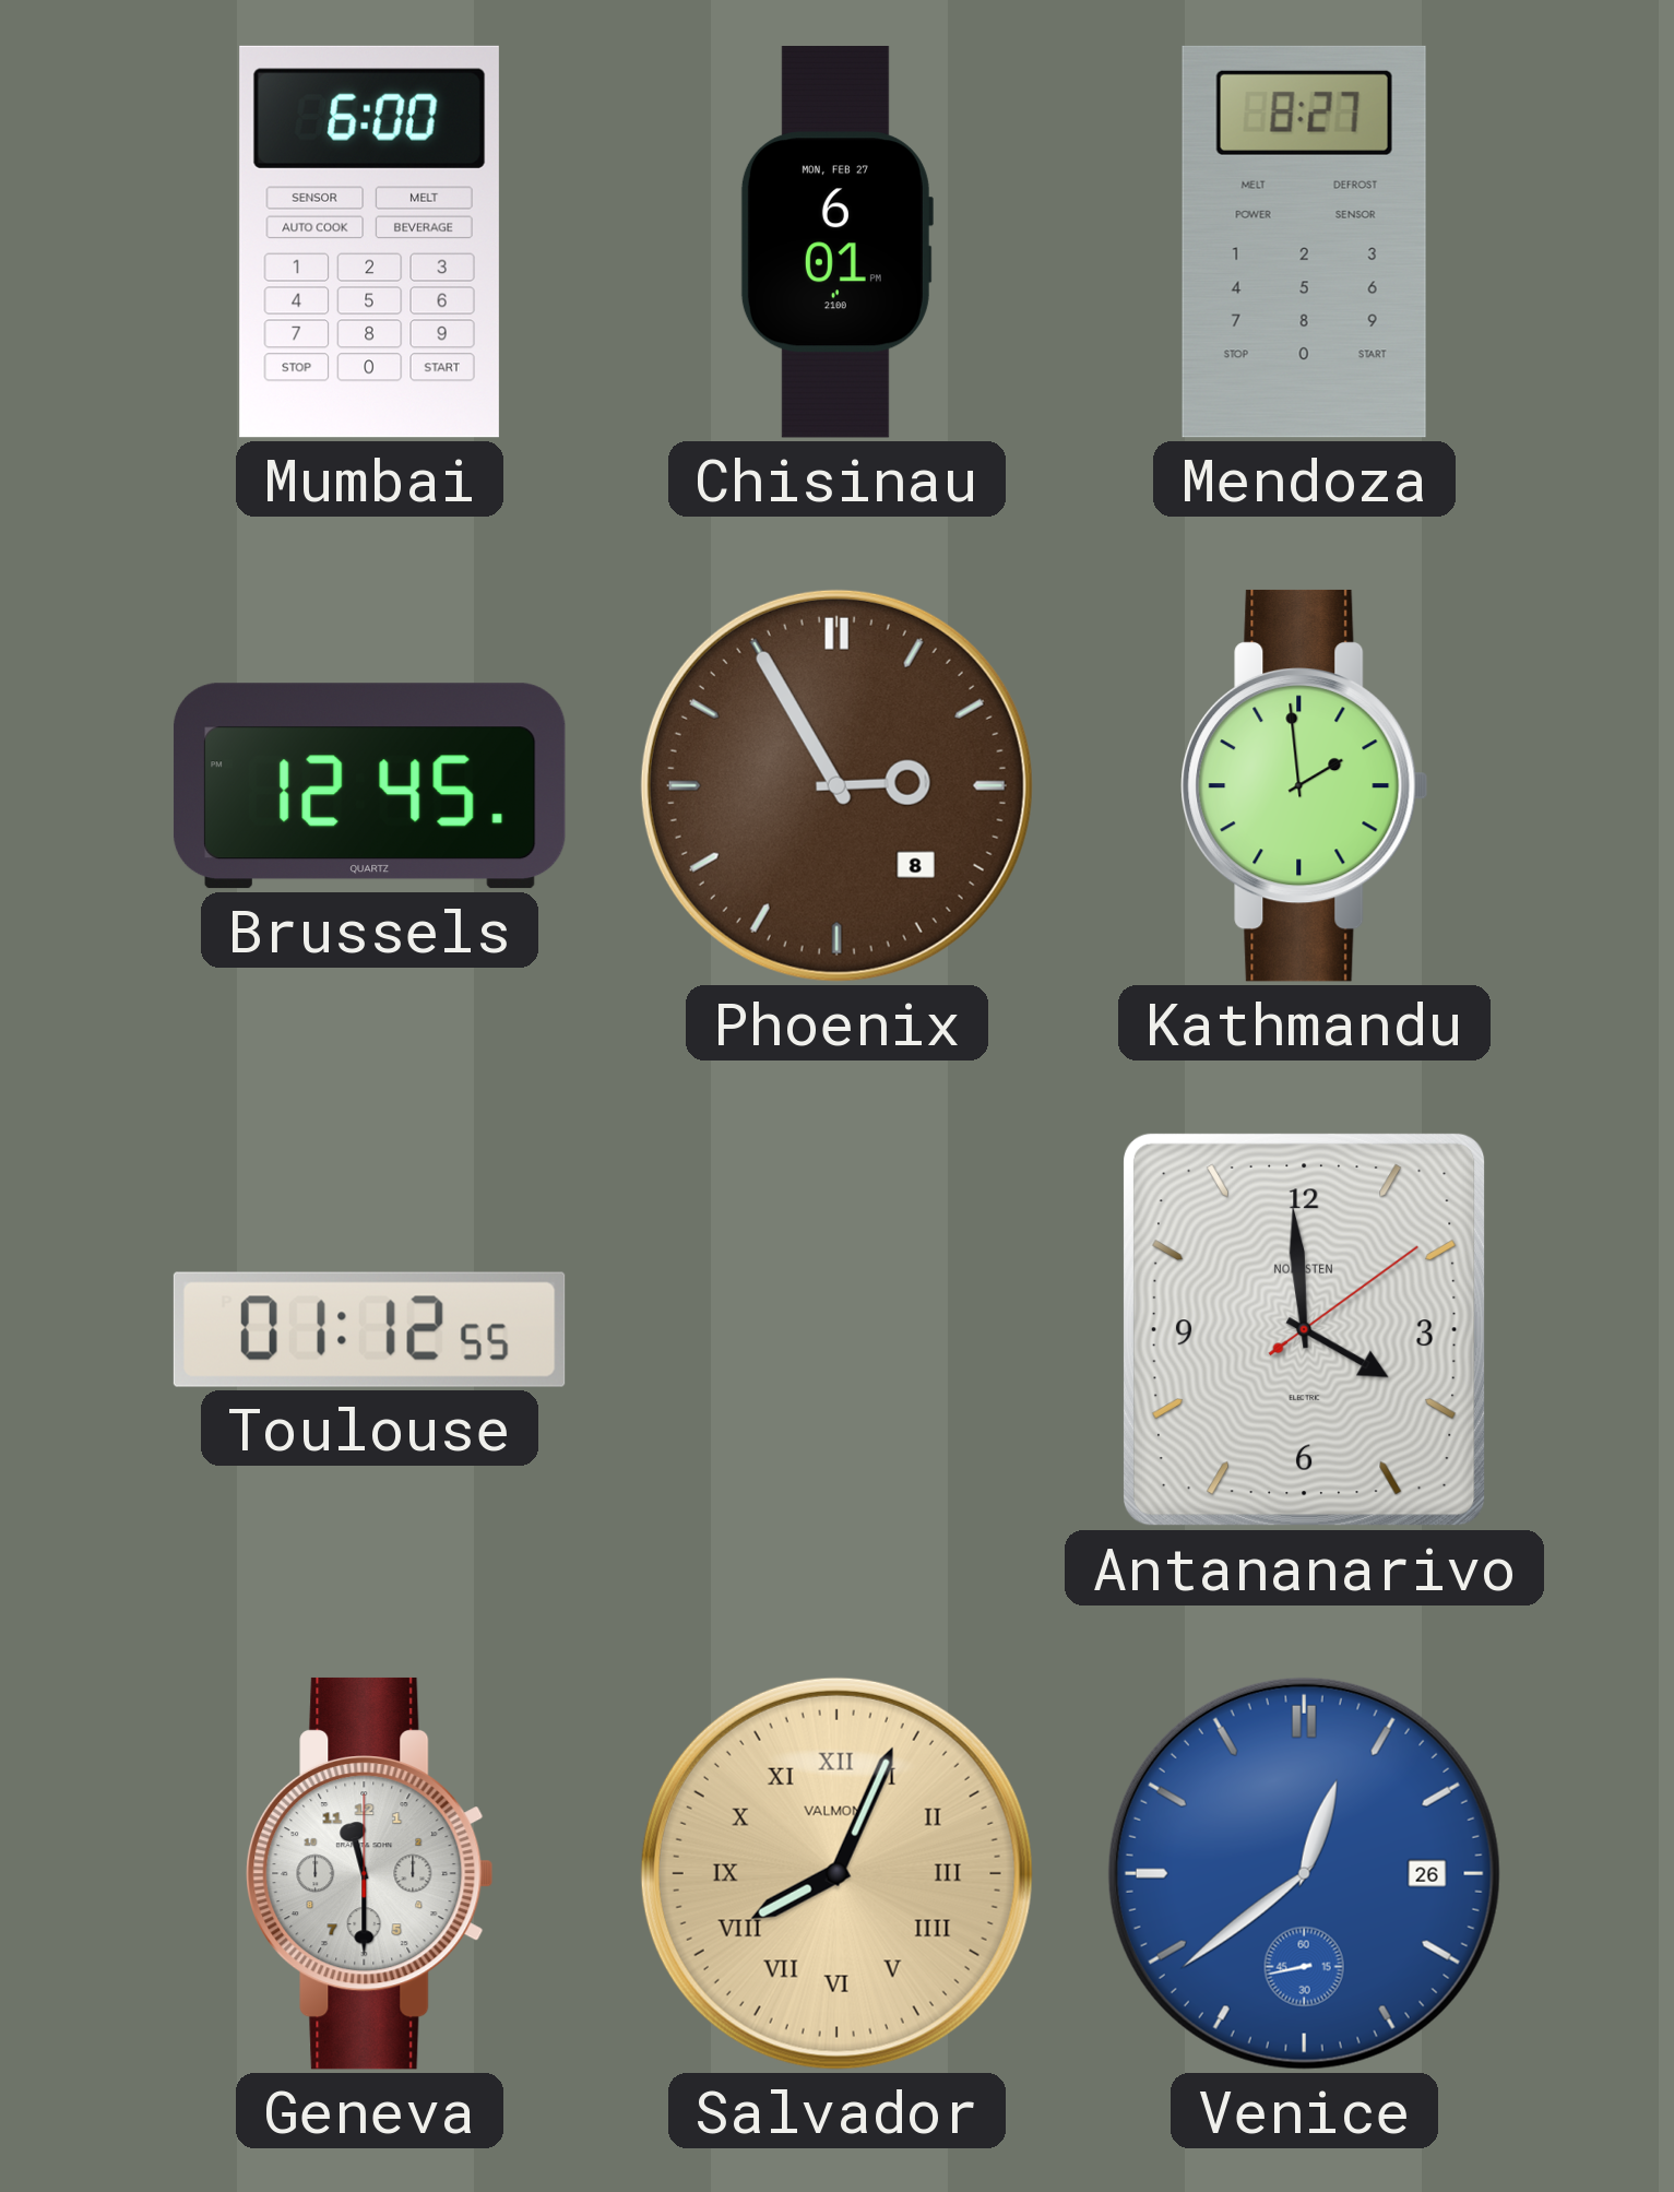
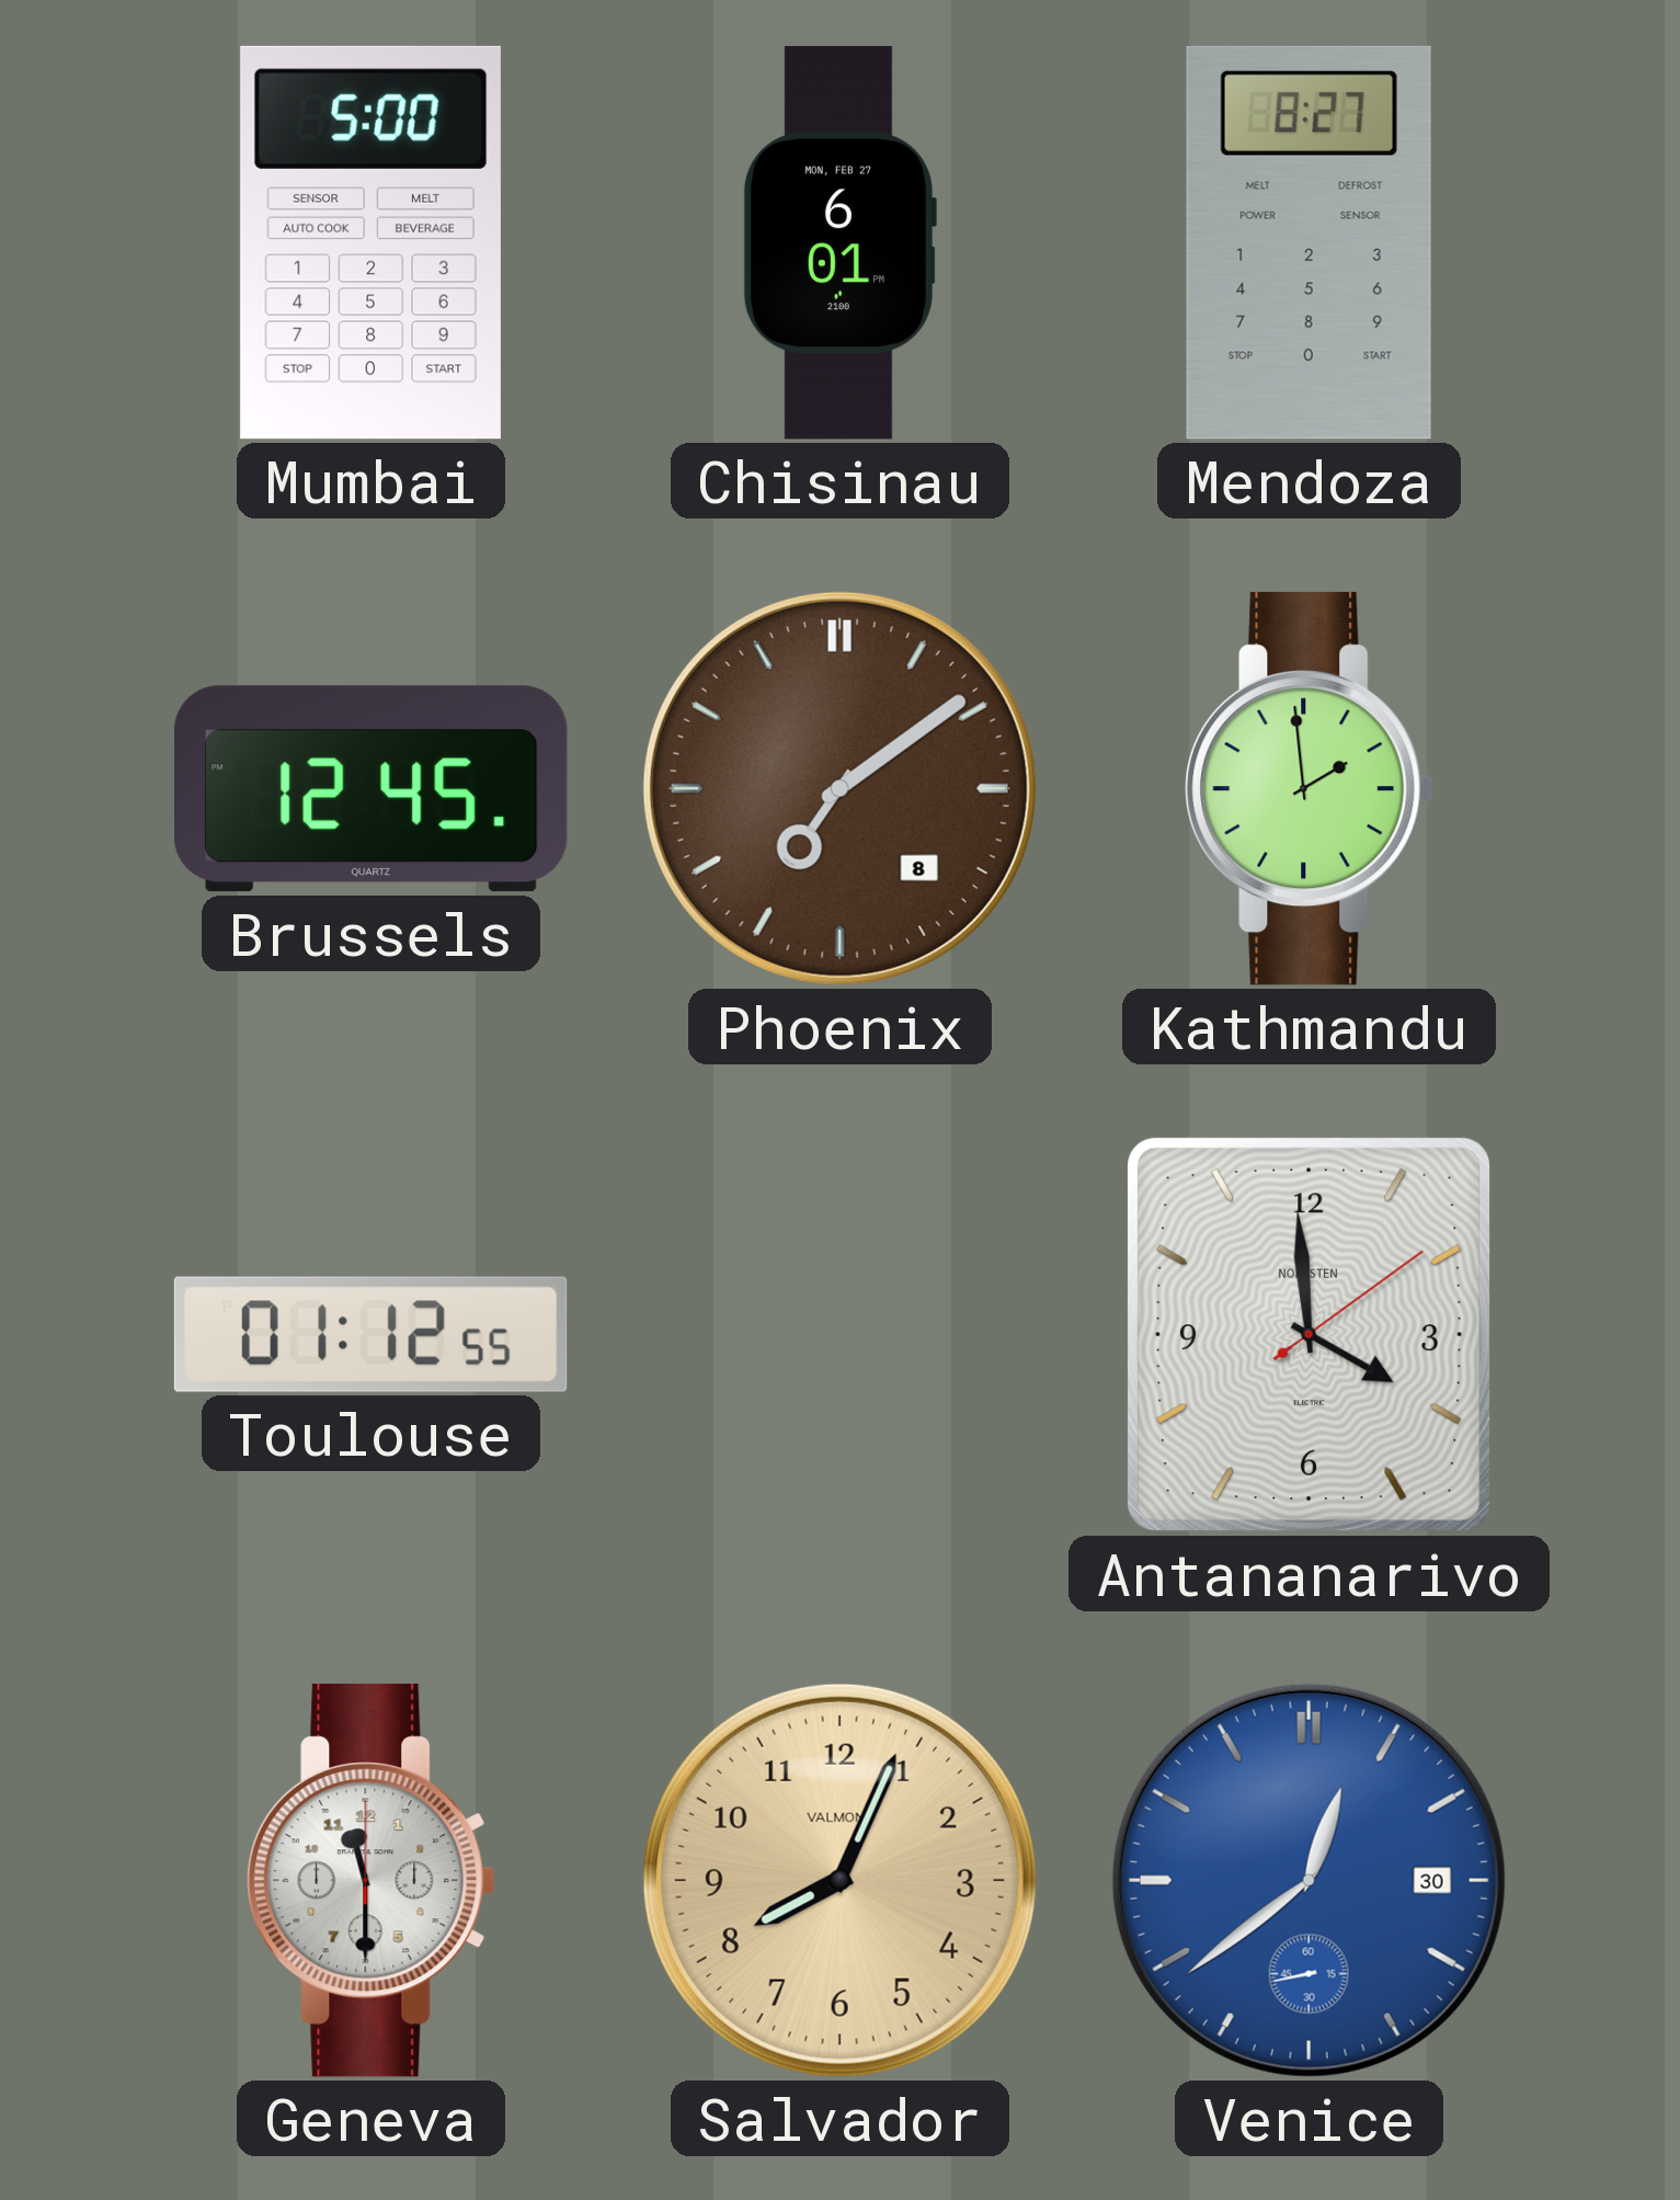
Mumbai: 6:00 -> 5:00
Phoenix: 2:55 -> 7:09
Salvador numerals: Roman -> Arabic
Venice date: 26 -> 30
